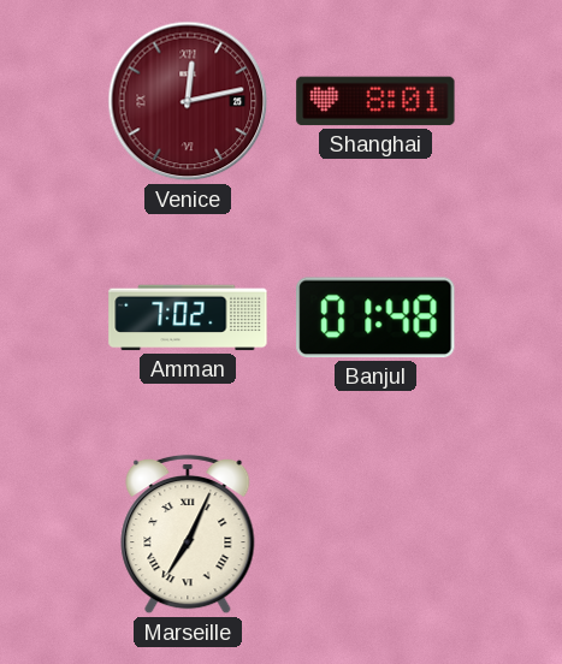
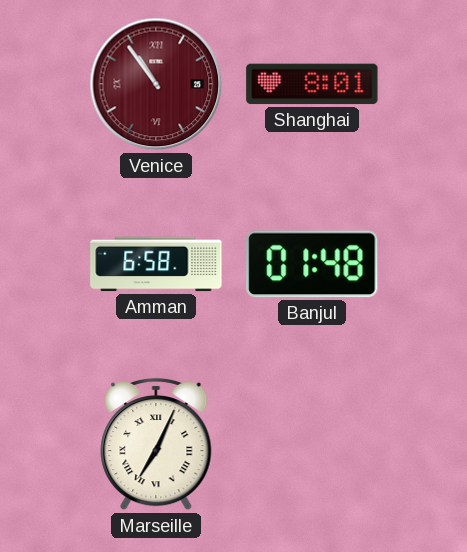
Venice: 12:13 -> 10:54
Amman: 7:02 -> 6:58
